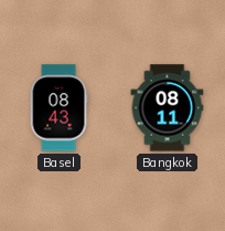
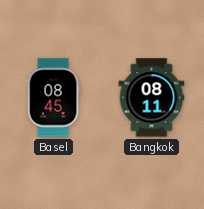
Basel: 08:43 -> 08:45
